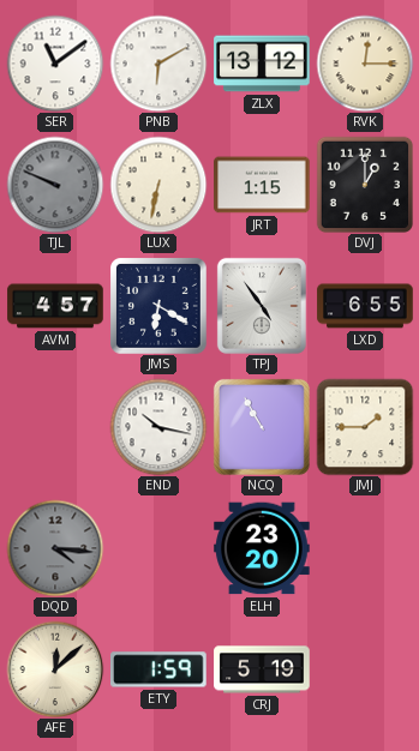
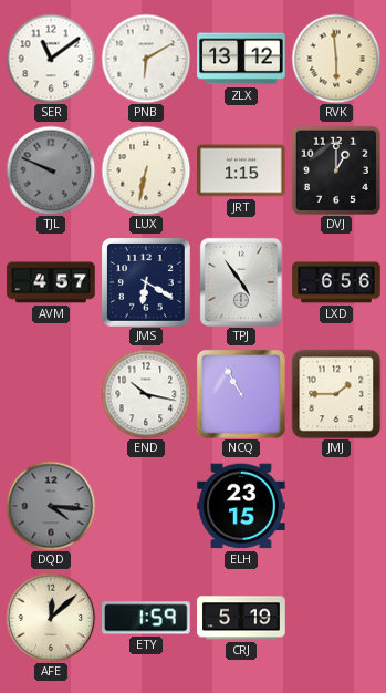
RVK: 12:15 -> 5:59
LXD: 6:55 -> 6:56
ELH: 23:20 -> 23:15
